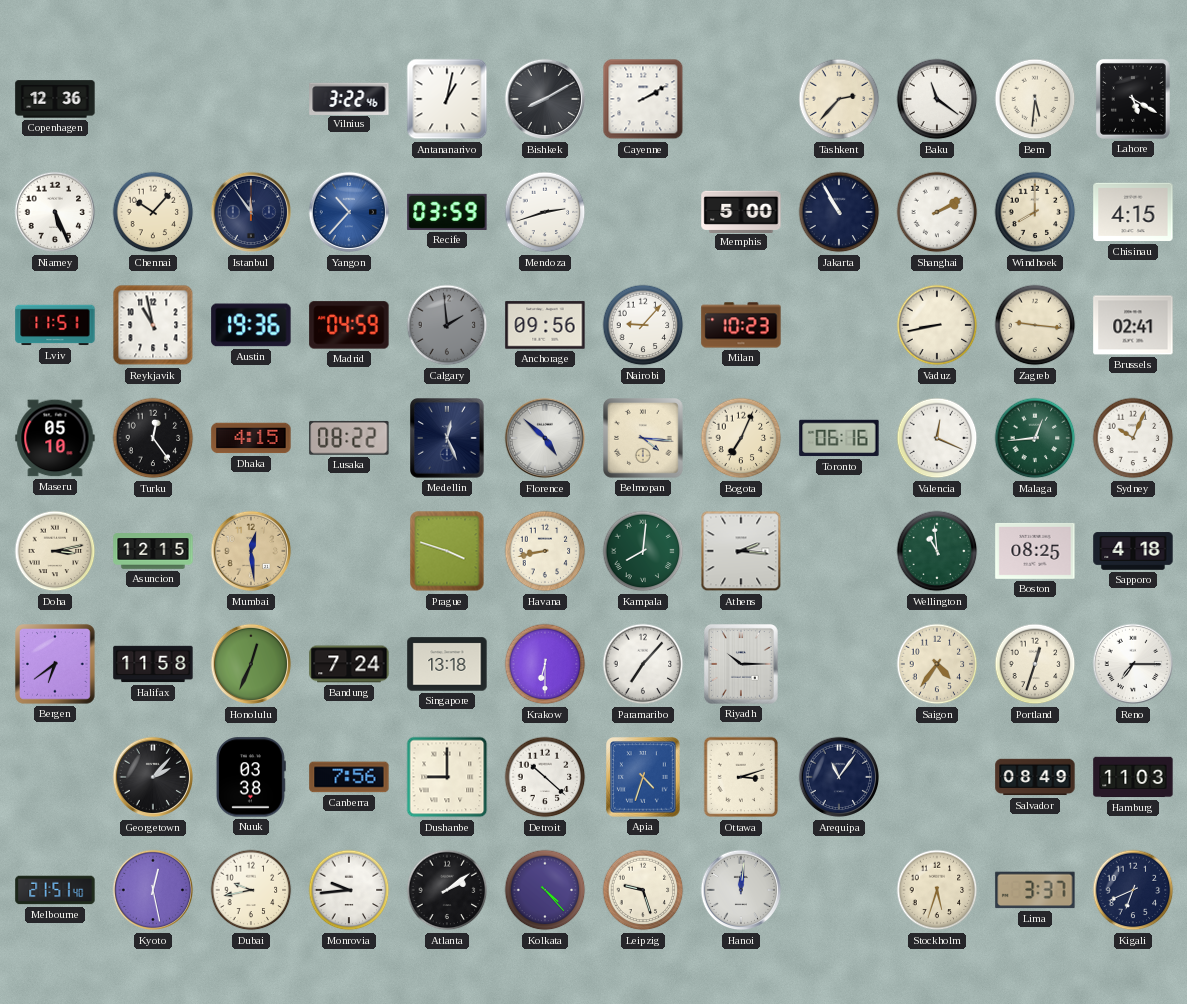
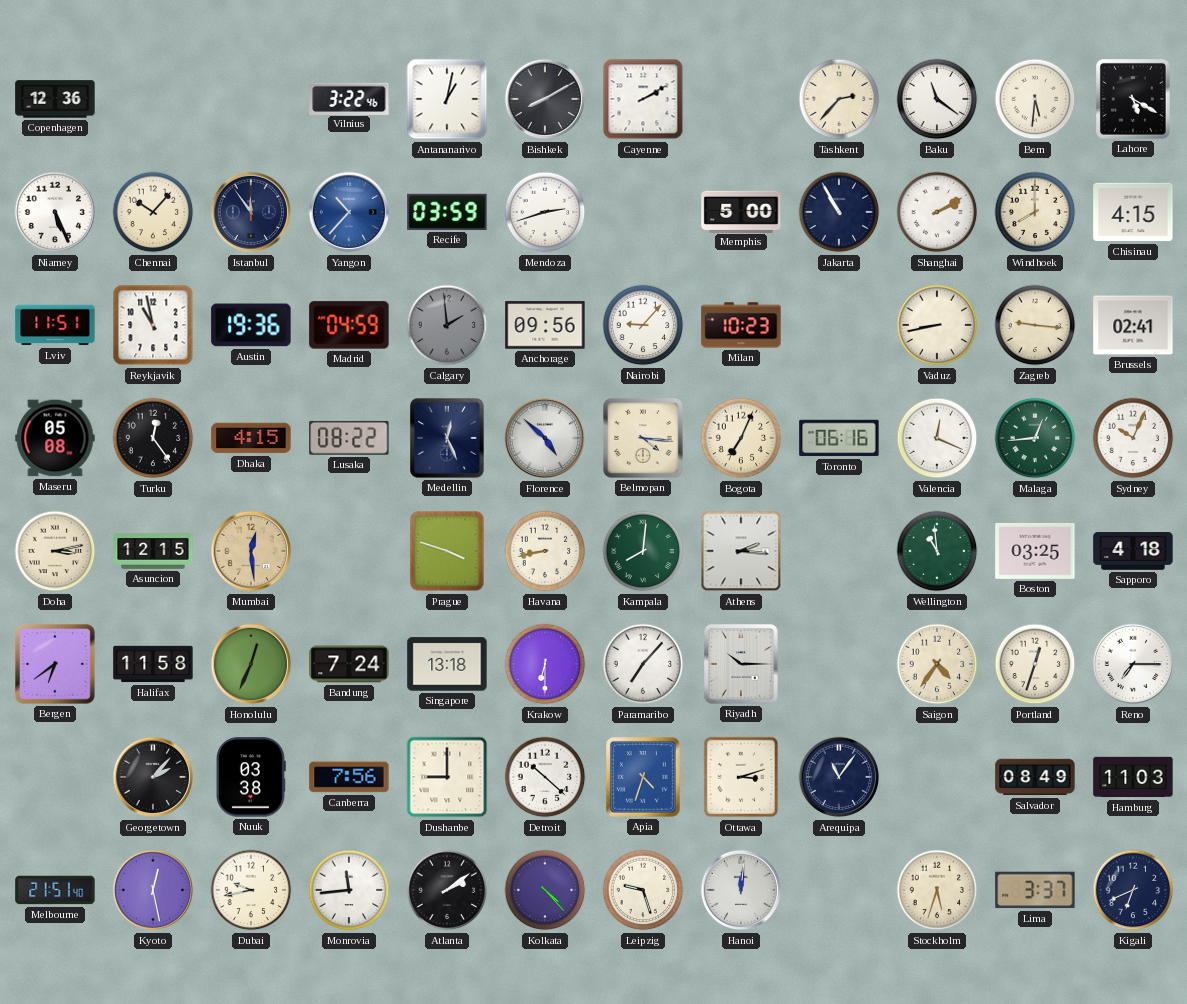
Maseru: 05:10 -> 05:08
Boston: 08:25 -> 03:25
Monrovia: 9:44 -> 11:44
